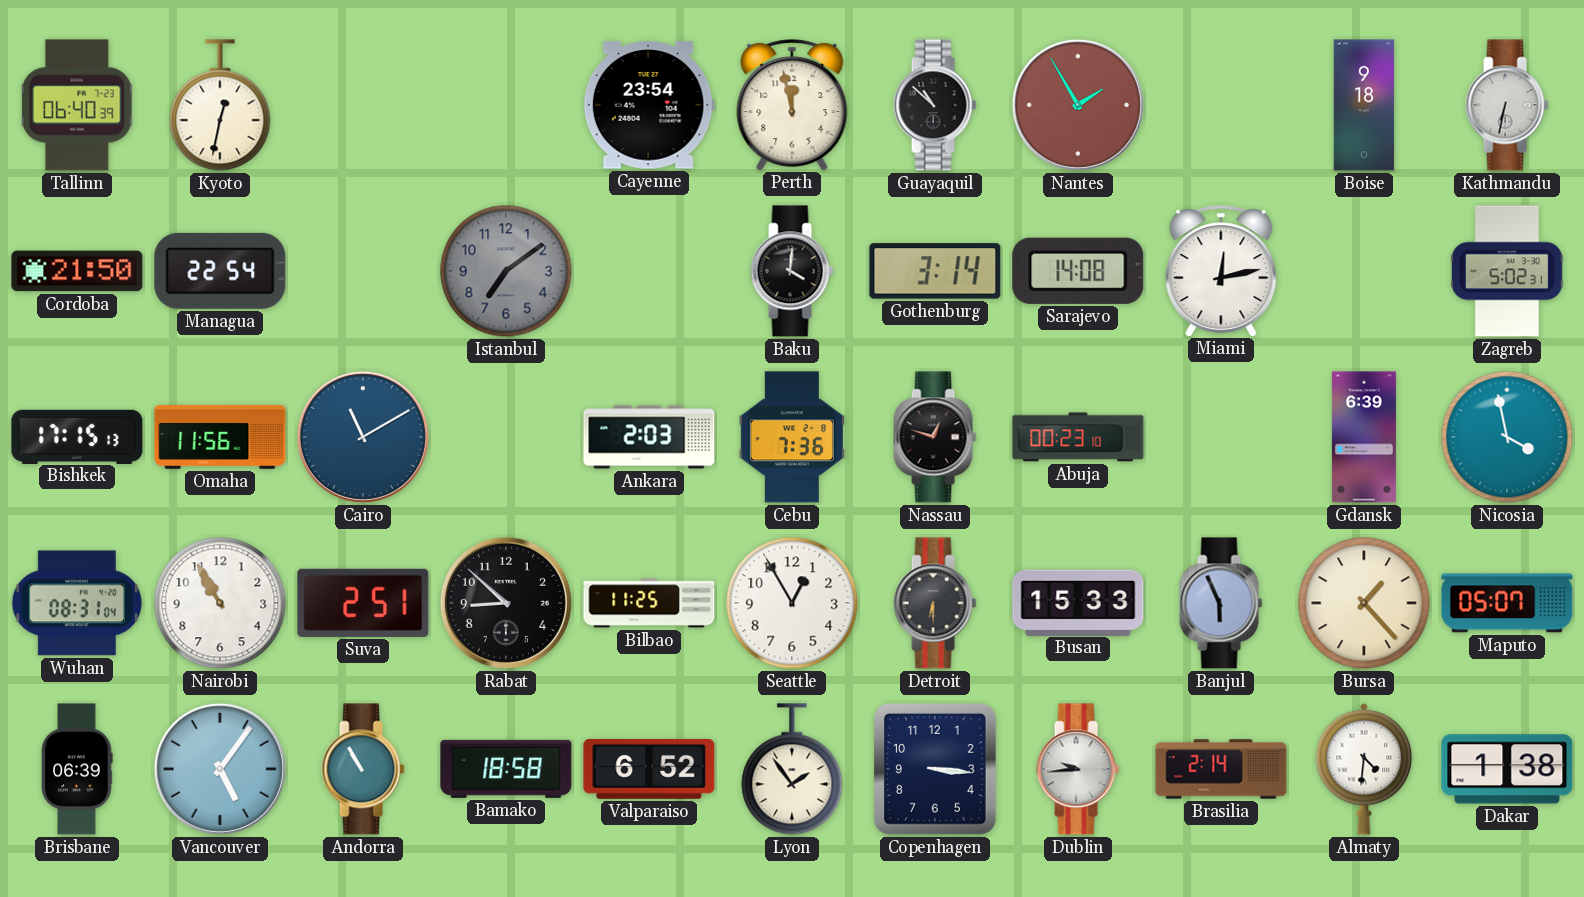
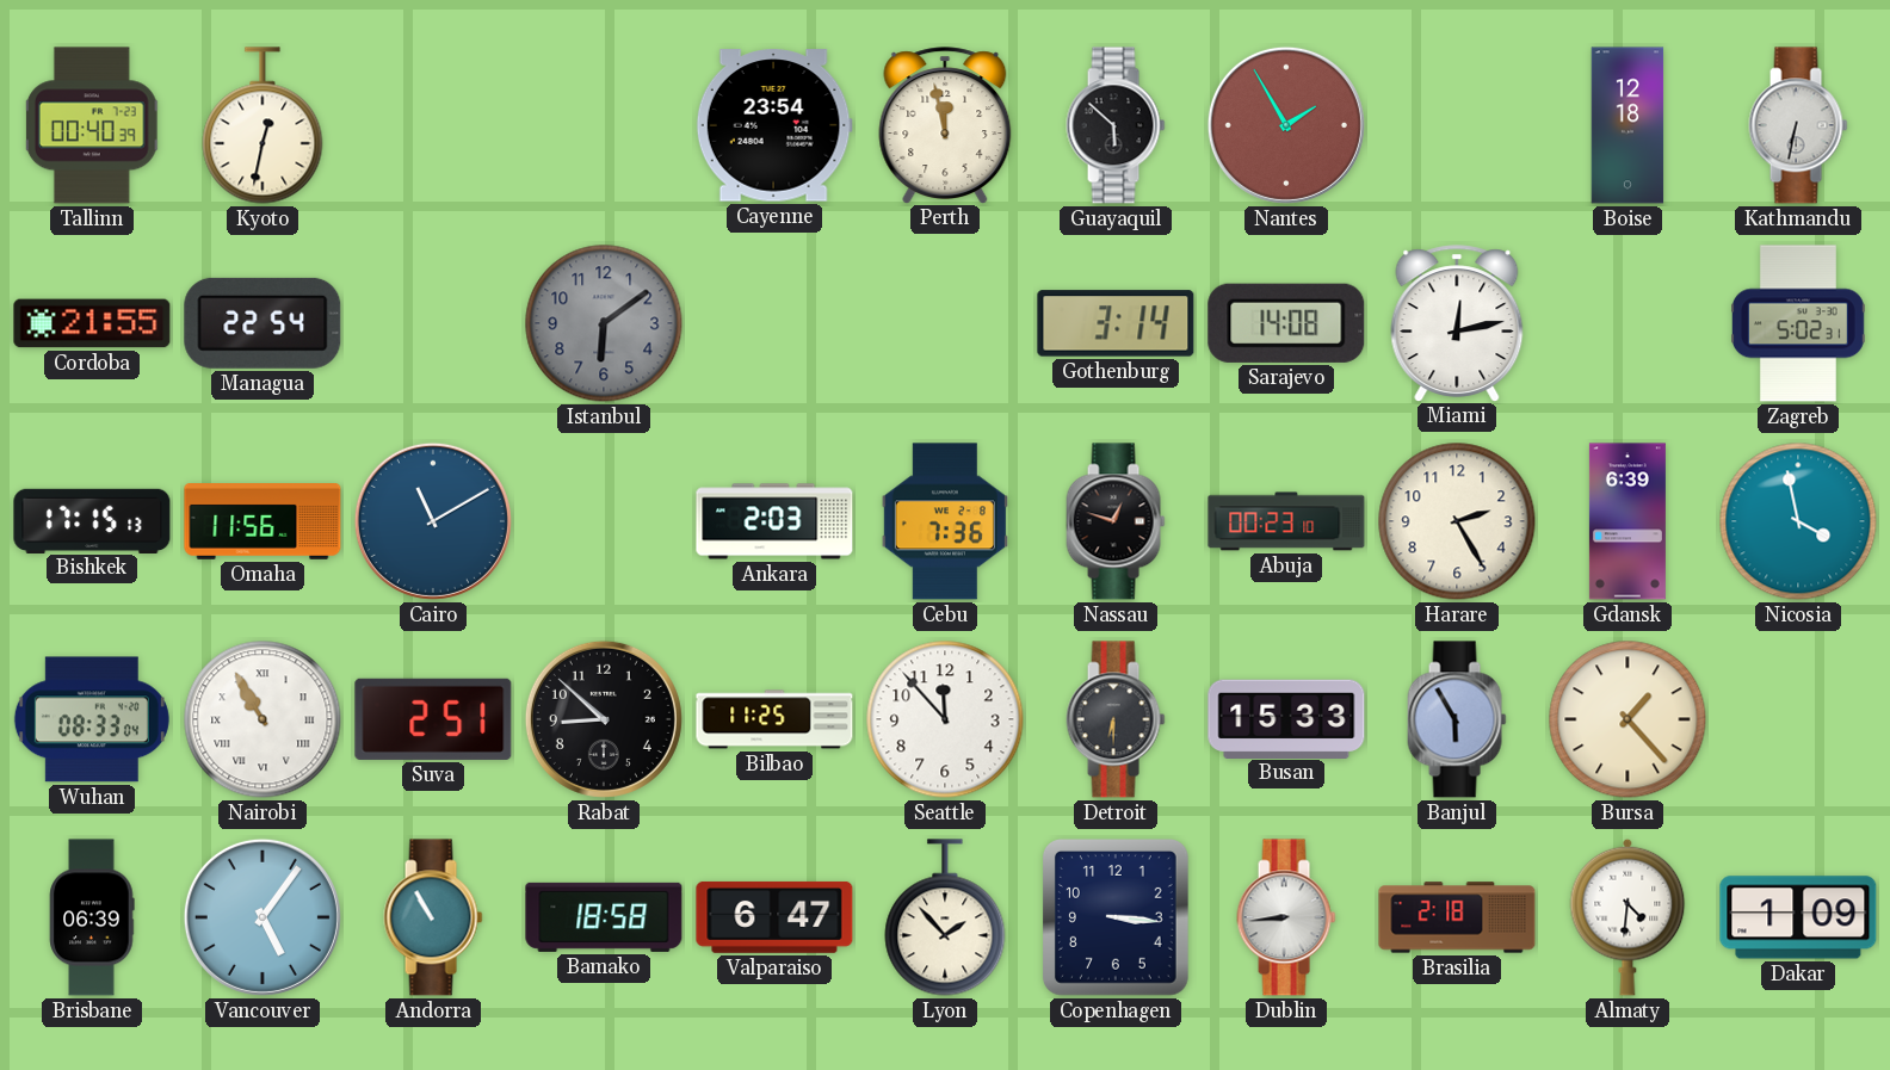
Tallinn: 06:40 -> 00:40
Guayaquil: 10:52 -> 5:52
Boise: 9:18 -> 12:18
Cordoba: 21:50 -> 21:55
Istanbul: 7:09 -> 6:09
Baku: 4:01 -> none
Harare: none -> 2:25
Wuhan: 08:31 -> 08:33
Nairobi numerals: Arabic -> Roman
Seattle: 12:55 -> 11:53
Banjul: 5:56 -> 5:55
Maputo: 05:07 -> none
Valparaiso: 6:52 -> 6:47
Lyon: 1:54 -> 1:53
Dublin: 9:44 -> 8:44
Brasilia: 2:14 -> 2:18
Dakar: 1:38 -> 1:09
